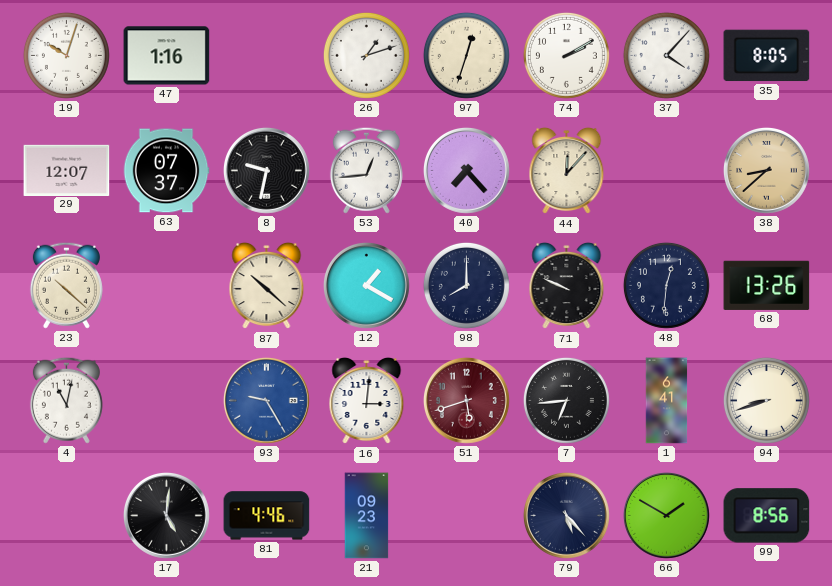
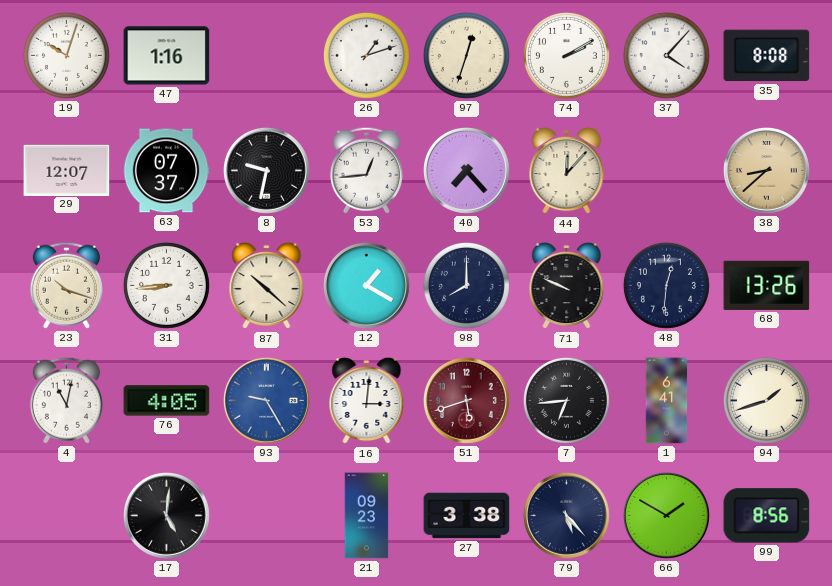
35: 8:05 -> 8:08
23: 10:22 -> 10:18
31: none -> 8:44
76: none -> 4:05
94: 8:42 -> 1:42
81: 4:46 -> none
27: none -> 3:38
